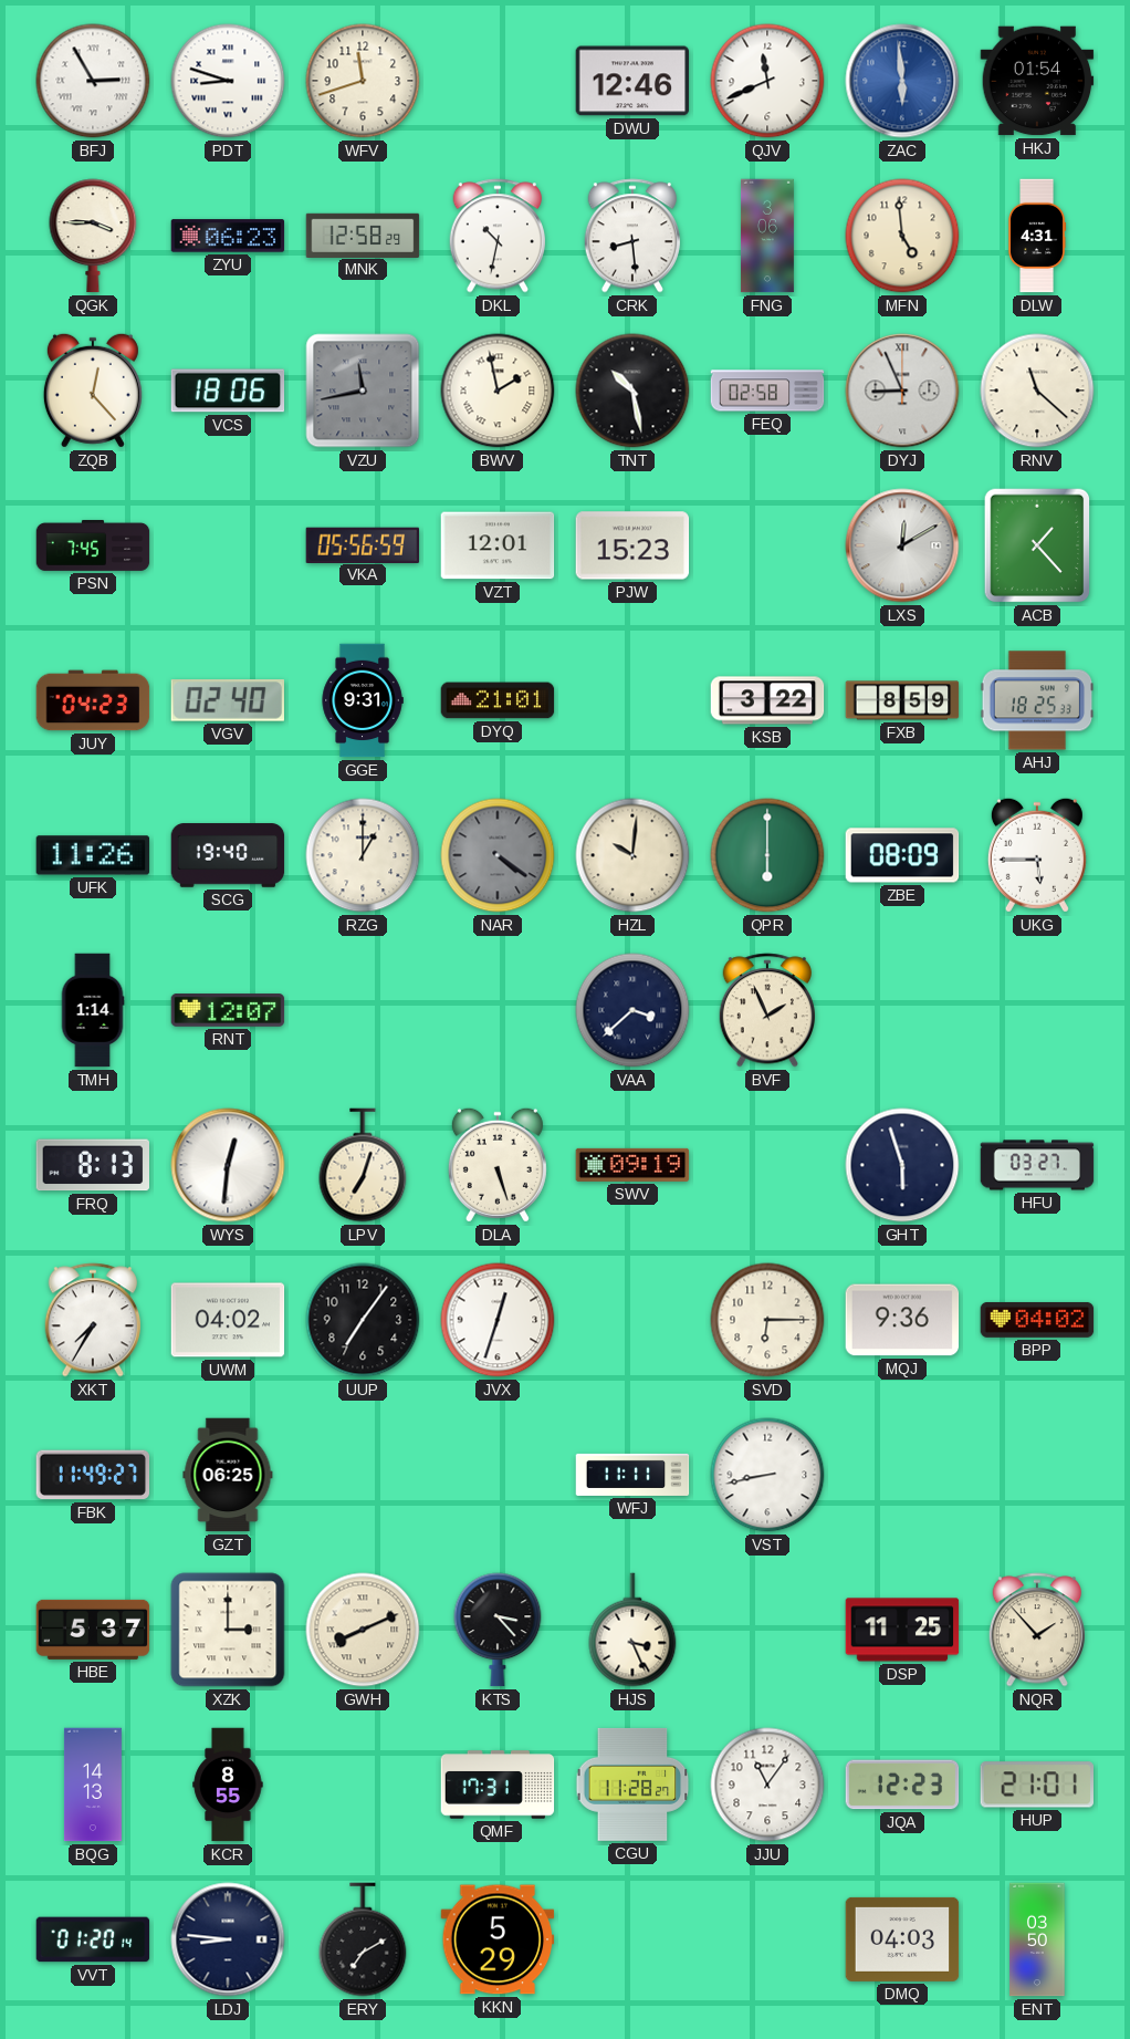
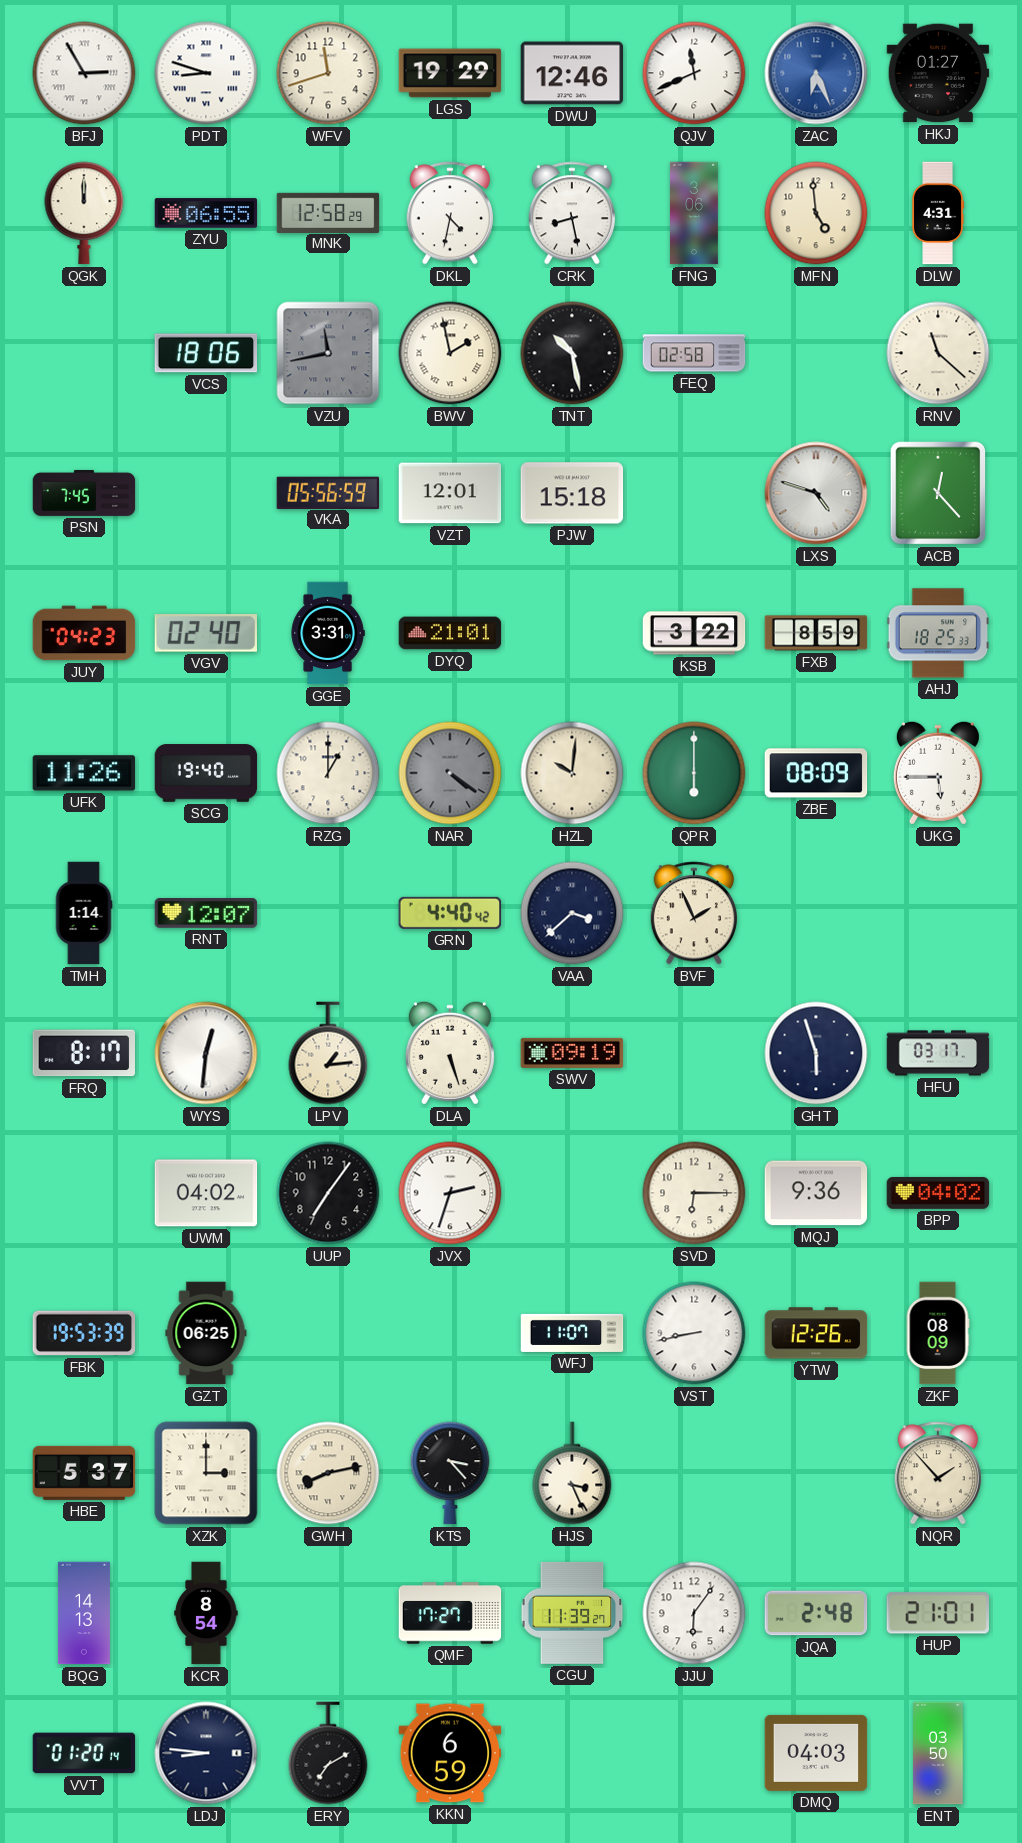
LGS: none -> 19:29
ZAC: 5:59 -> 6:26
HKJ: 01:54 -> 01:27
QGK: 3:45 -> 12:00
ZYU: 06:23 -> 06:55
DKL: 10:32 -> 4:32
CRK: 8:29 -> 8:28
ZQB: 12:23 -> none
DYJ: 8:56 -> none
PJW: 15:23 -> 15:18
LXS: 12:10 -> 4:48
ACB: 1:23 -> 12:23
GGE: 9:31 -> 3:31
GRN: none -> 4:40
FRQ: 8:13 -> 8:17
LPV: 7:03 -> 1:14
HFU: 03:27 -> 03:17
XKT: 7:35 -> none
JVX: 12:33 -> 2:33
FBK: 11:49 -> 19:53
WFJ: 11:11 -> 11:07
YTW: none -> 12:26
ZKF: none -> 08:09
GWH: 8:11 -> 8:13
DSP: 11:25 -> none
KCR: 8:55 -> 8:54
QMF: 17:31 -> 17:27
CGU: 11:28 -> 11:39
JJU: 11:06 -> 6:06
JQA: 12:23 -> 2:48
KKN: 5:29 -> 6:59
